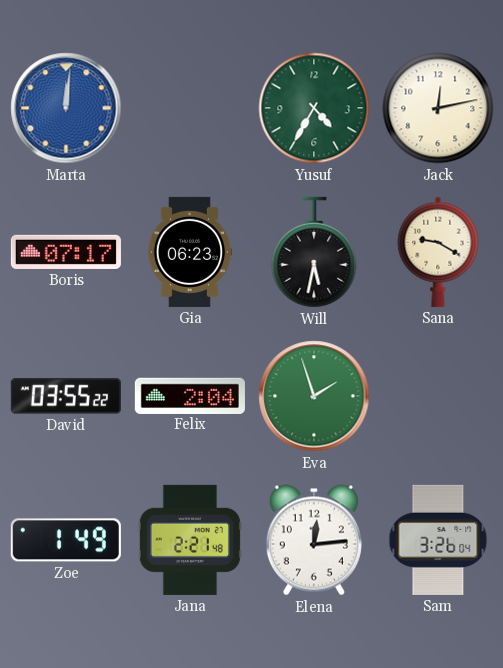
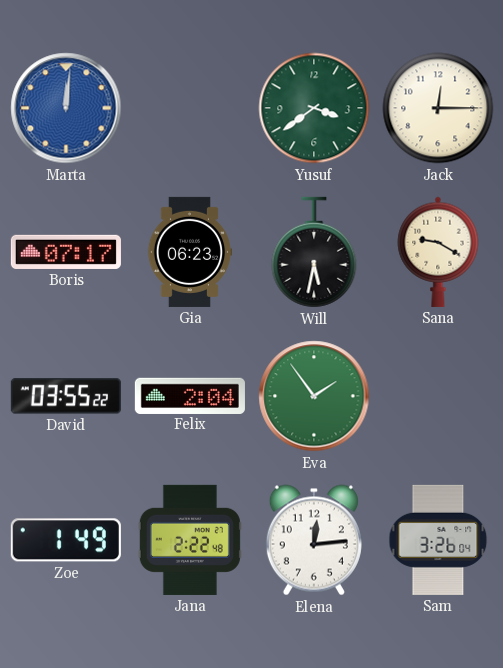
Yusuf: 4:35 -> 3:39
Jack: 12:13 -> 12:15
Eva: 1:57 -> 1:54
Jana: 2:21 -> 2:22
